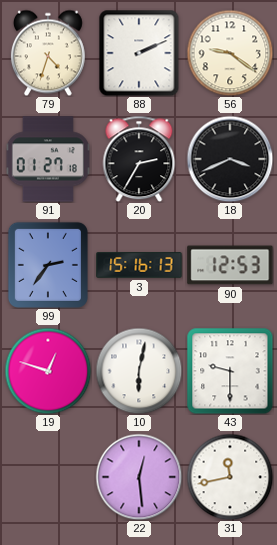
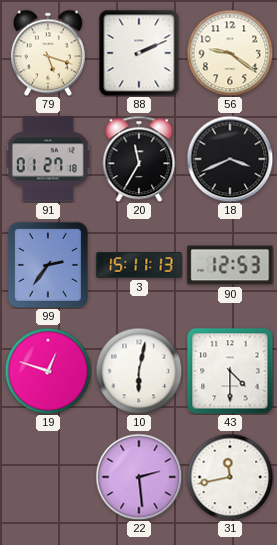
79: 4:33 -> 5:18
20: 2:35 -> 11:35
3: 15:16 -> 15:11
43: 9:30 -> 4:30
22: 12:29 -> 2:29
